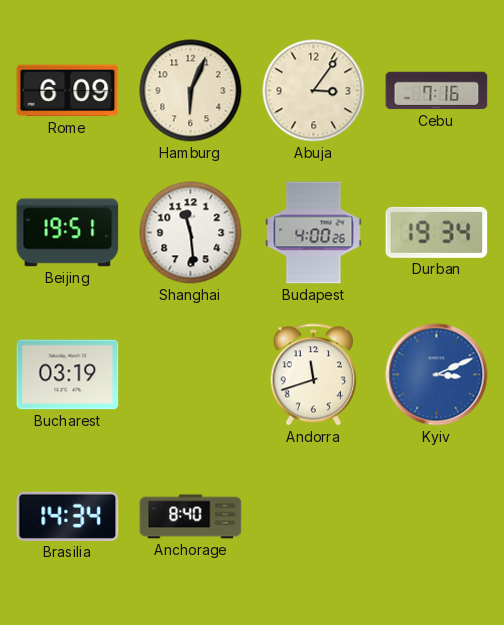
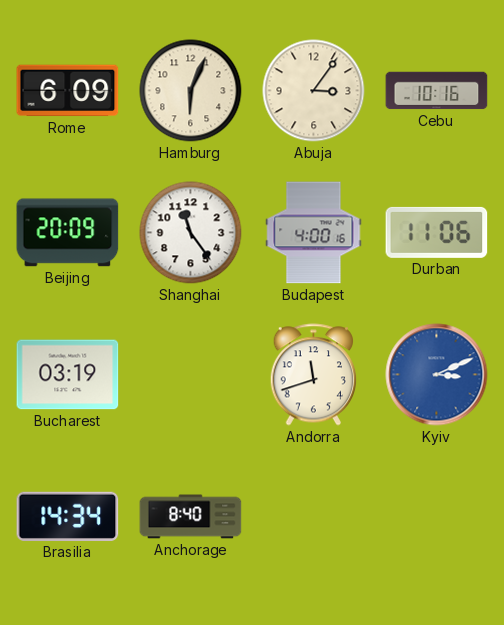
Cebu: 7:16 -> 10:16
Beijing: 19:51 -> 20:09
Shanghai: 11:29 -> 11:24
Budapest: 4:00:26 -> 4:00:16
Durban: 19:34 -> 11:06
